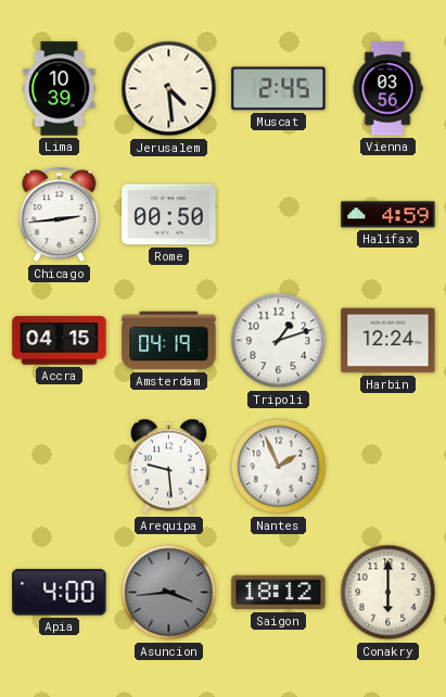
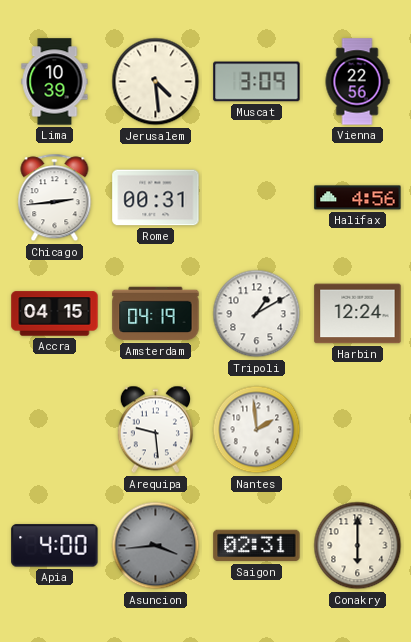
Muscat: 2:45 -> 3:09
Vienna: 03:56 -> 22:56
Rome: 00:50 -> 00:31
Halifax: 4:59 -> 4:56
Tripoli: 1:12 -> 1:10
Nantes: 1:56 -> 1:59
Saigon: 18:12 -> 02:31
